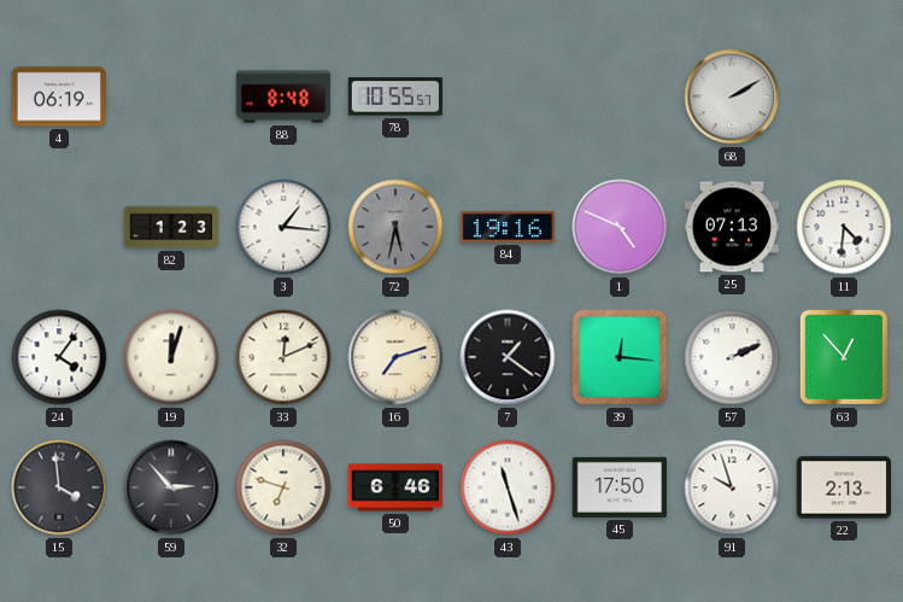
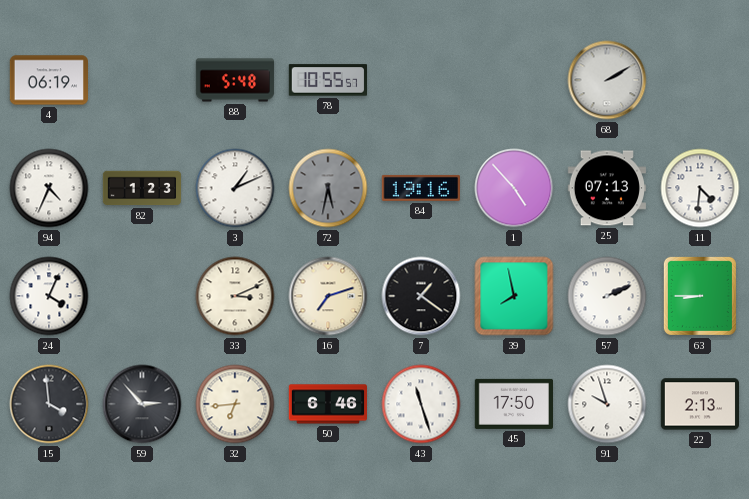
88: 8:48 -> 5:48
94: none -> 4:34
3: 1:16 -> 1:11
1: 4:49 -> 4:53
24: 4:06 -> 4:04
19: 12:03 -> none
33: 12:11 -> 3:11
39: 12:16 -> 7:58
63: 12:53 -> 8:45
32: 6:48 -> 6:44
